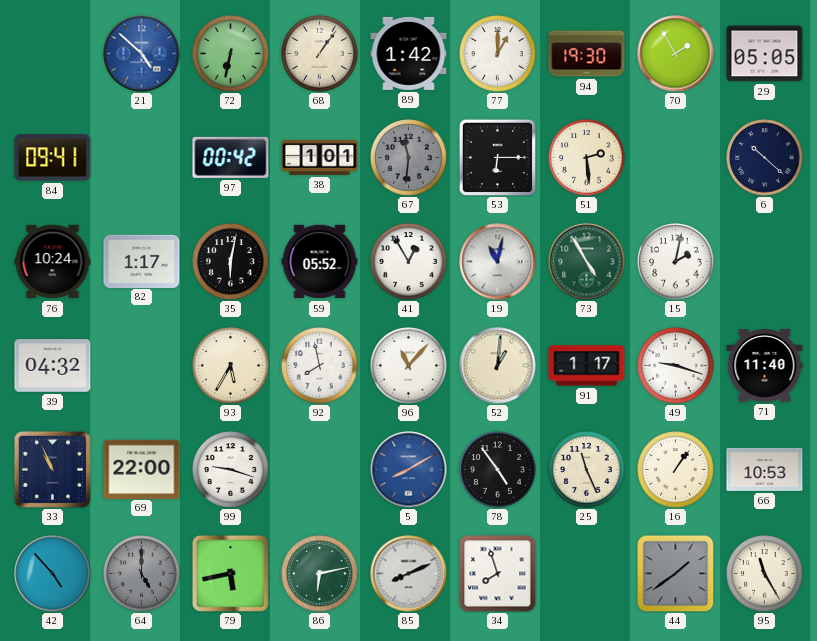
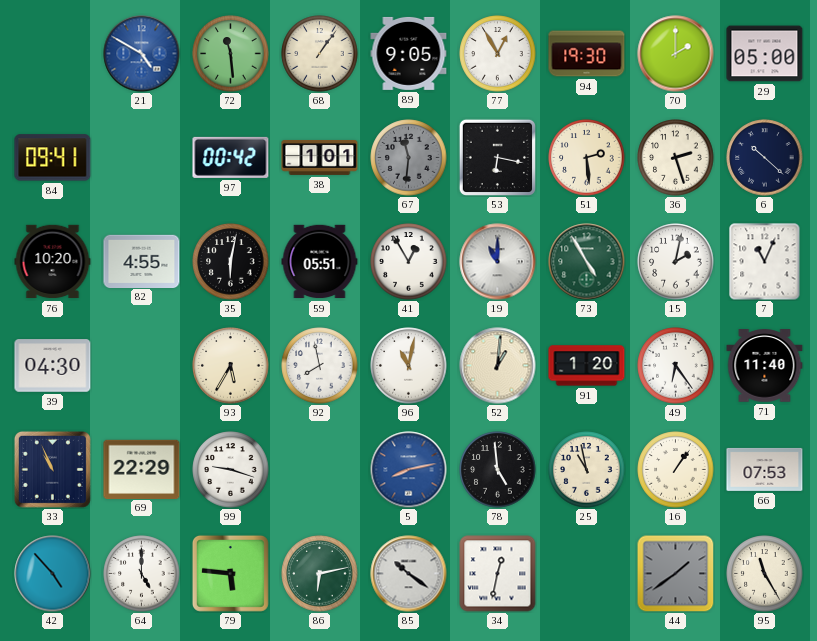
21: 4:52 -> 4:50
72: 6:32 -> 11:29
89: 1:42 -> 9:05
77: 1:00 -> 12:55
70: 1:55 -> 2:00
29: 05:05 -> 05:00
53: 6:15 -> 6:17
36: none -> 2:27
76: 10:24 -> 10:20
82: 1:17 -> 4:55
59: 05:52 -> 05:51
19: 11:02 -> 11:00
7: none -> 11:04
39: 04:32 -> 04:30
96: 11:07 -> 11:02
91: 1:17 -> 1:20
49: 9:18 -> 6:24
69: 22:00 -> 22:29
5: 8:10 -> 8:13
78: 4:54 -> 4:59
25: 11:26 -> 10:58
66: 10:53 -> 07:53
64 dial: grey -> white
79: 5:43 -> 5:46
85: 8:11 -> 10:21
34: 7:57 -> 12:32
